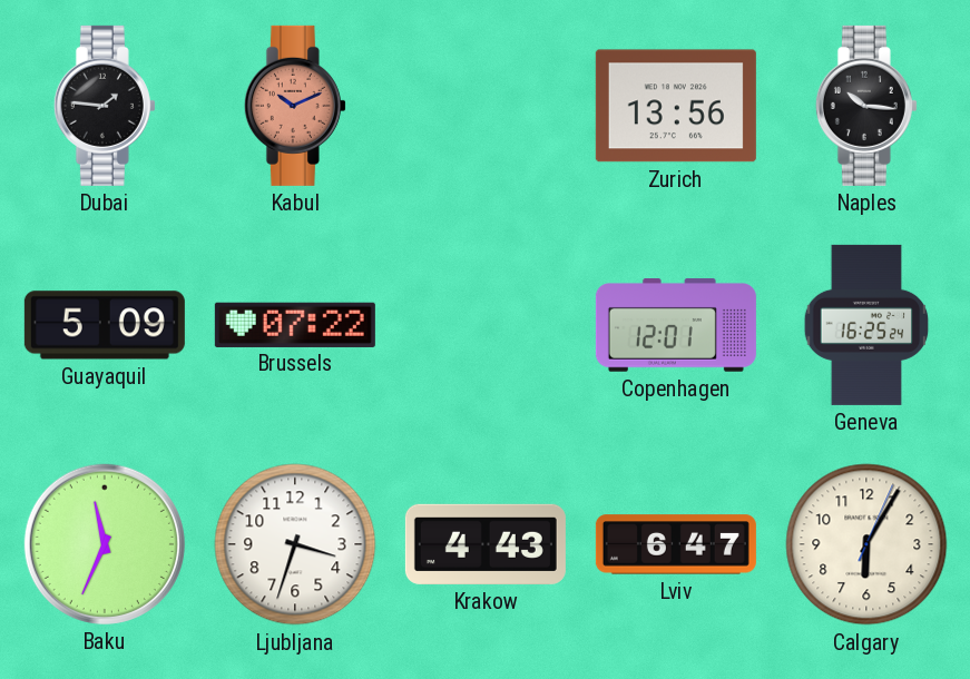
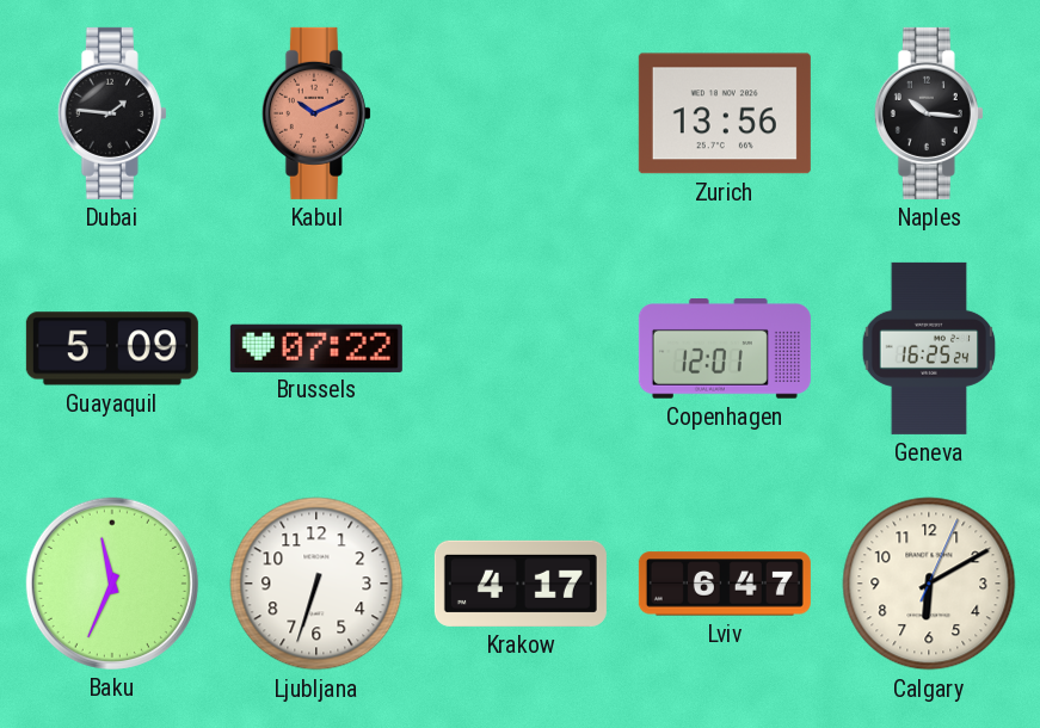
Ljubljana: 3:33 -> 6:33
Krakow: 4:43 -> 4:17
Calgary: 6:05 -> 6:10
